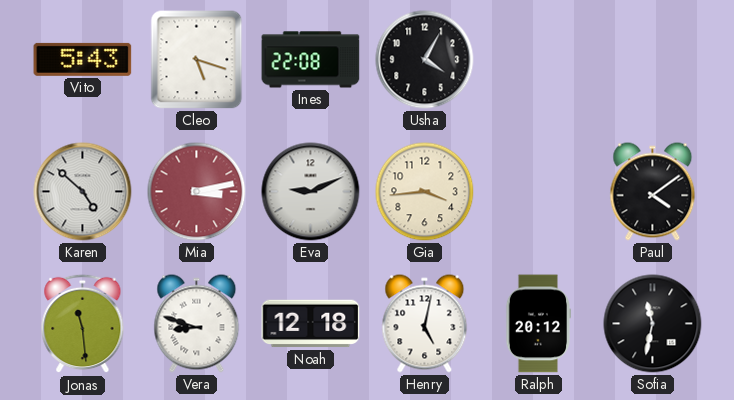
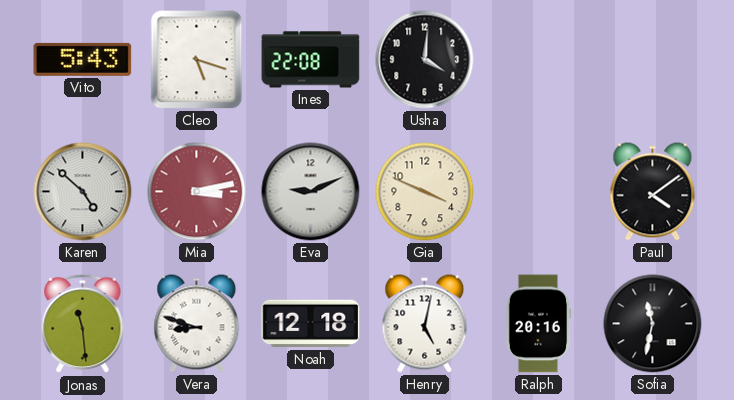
Usha: 4:05 -> 4:01
Gia: 3:44 -> 3:49
Ralph: 20:12 -> 20:16
